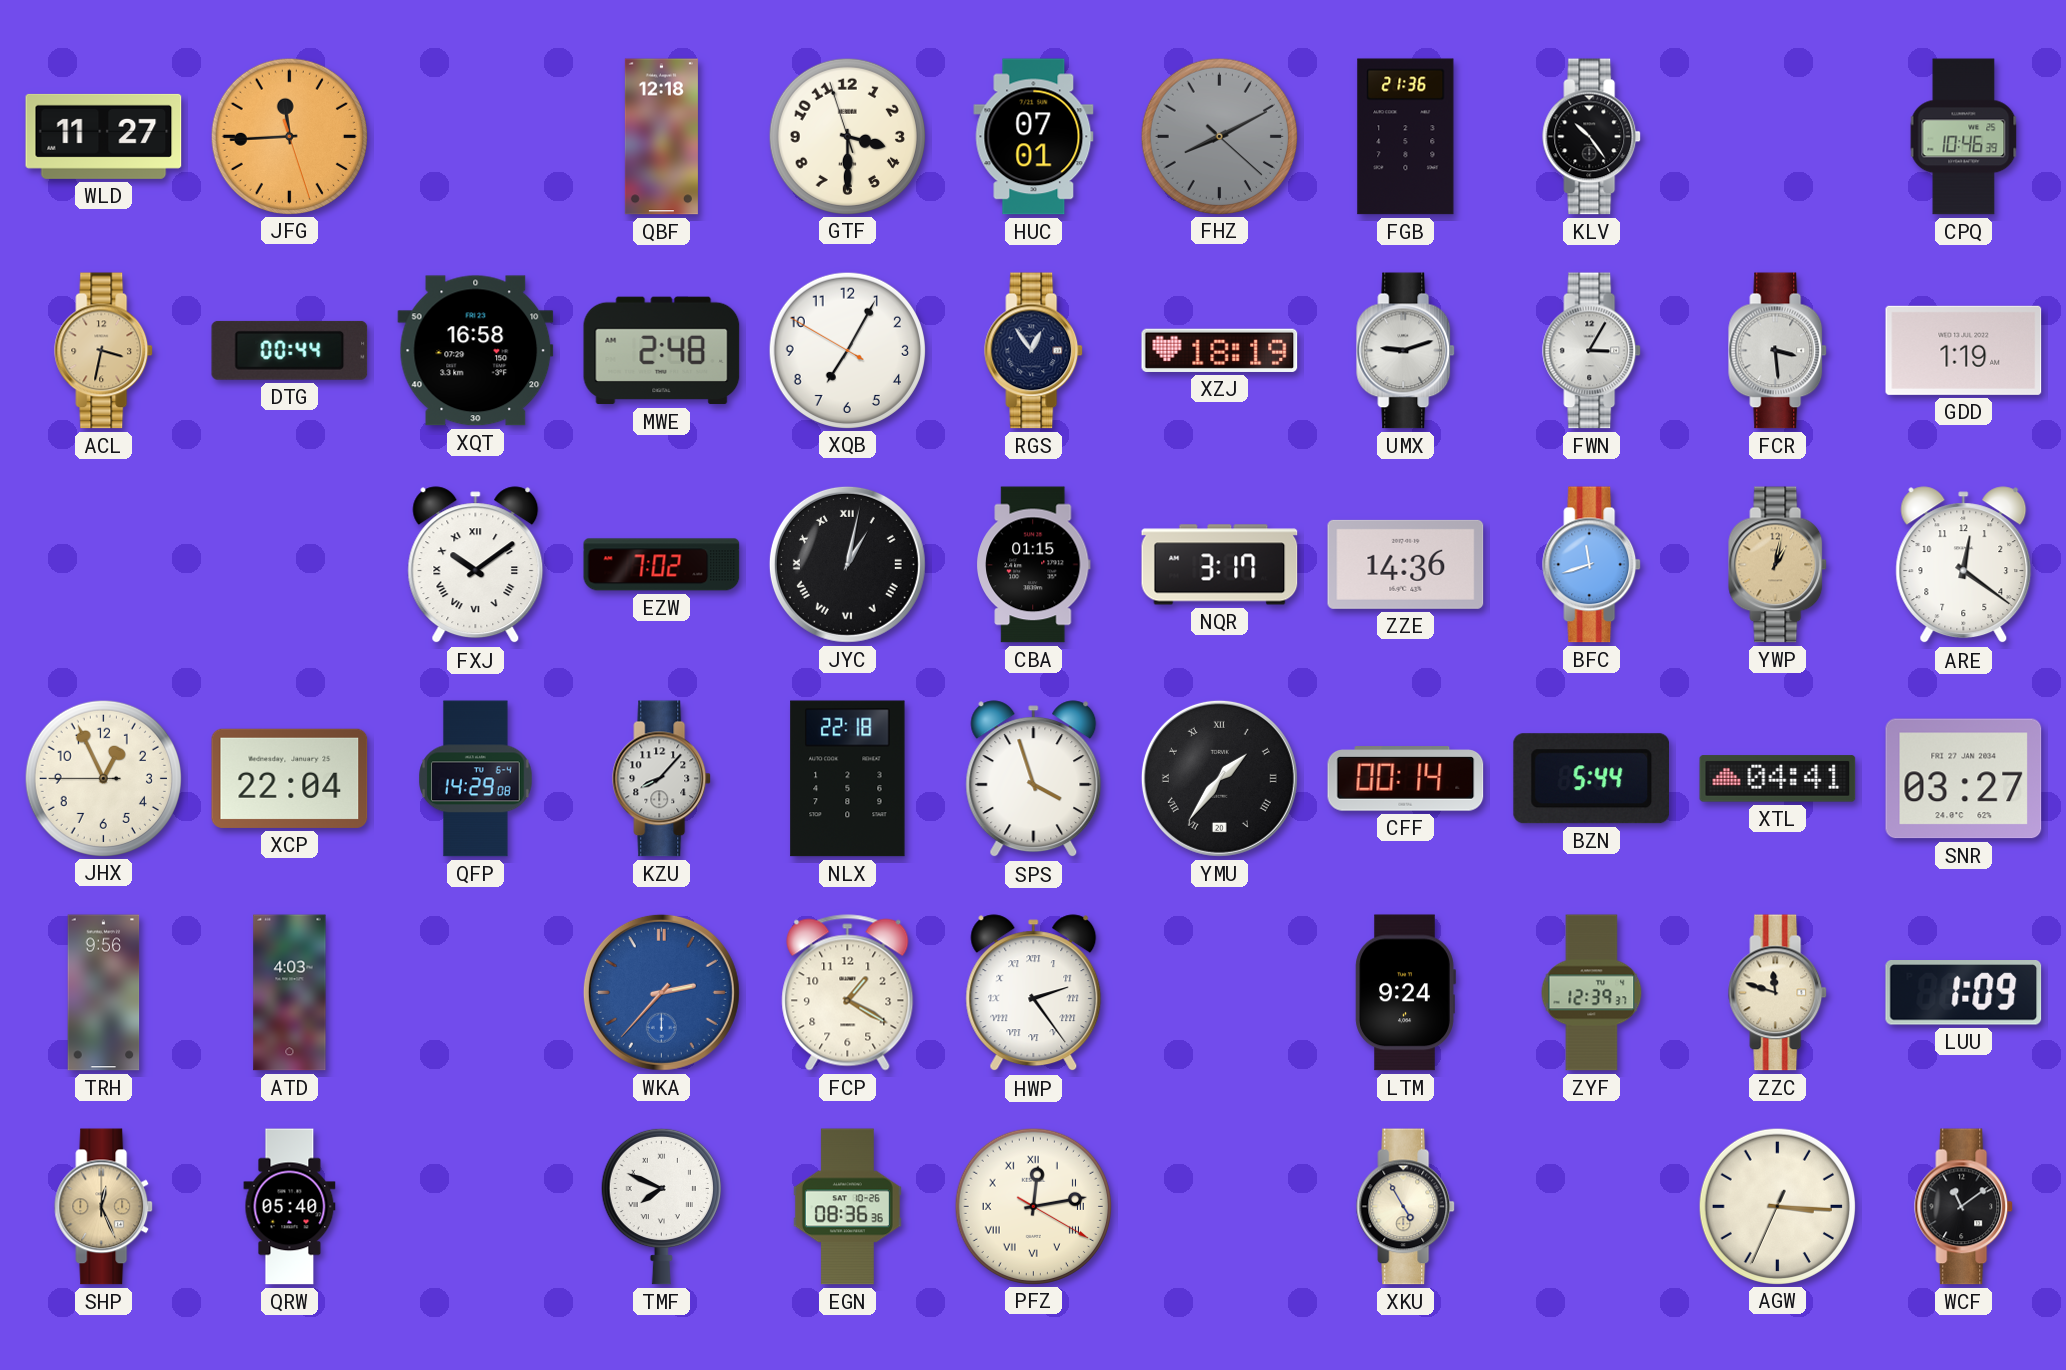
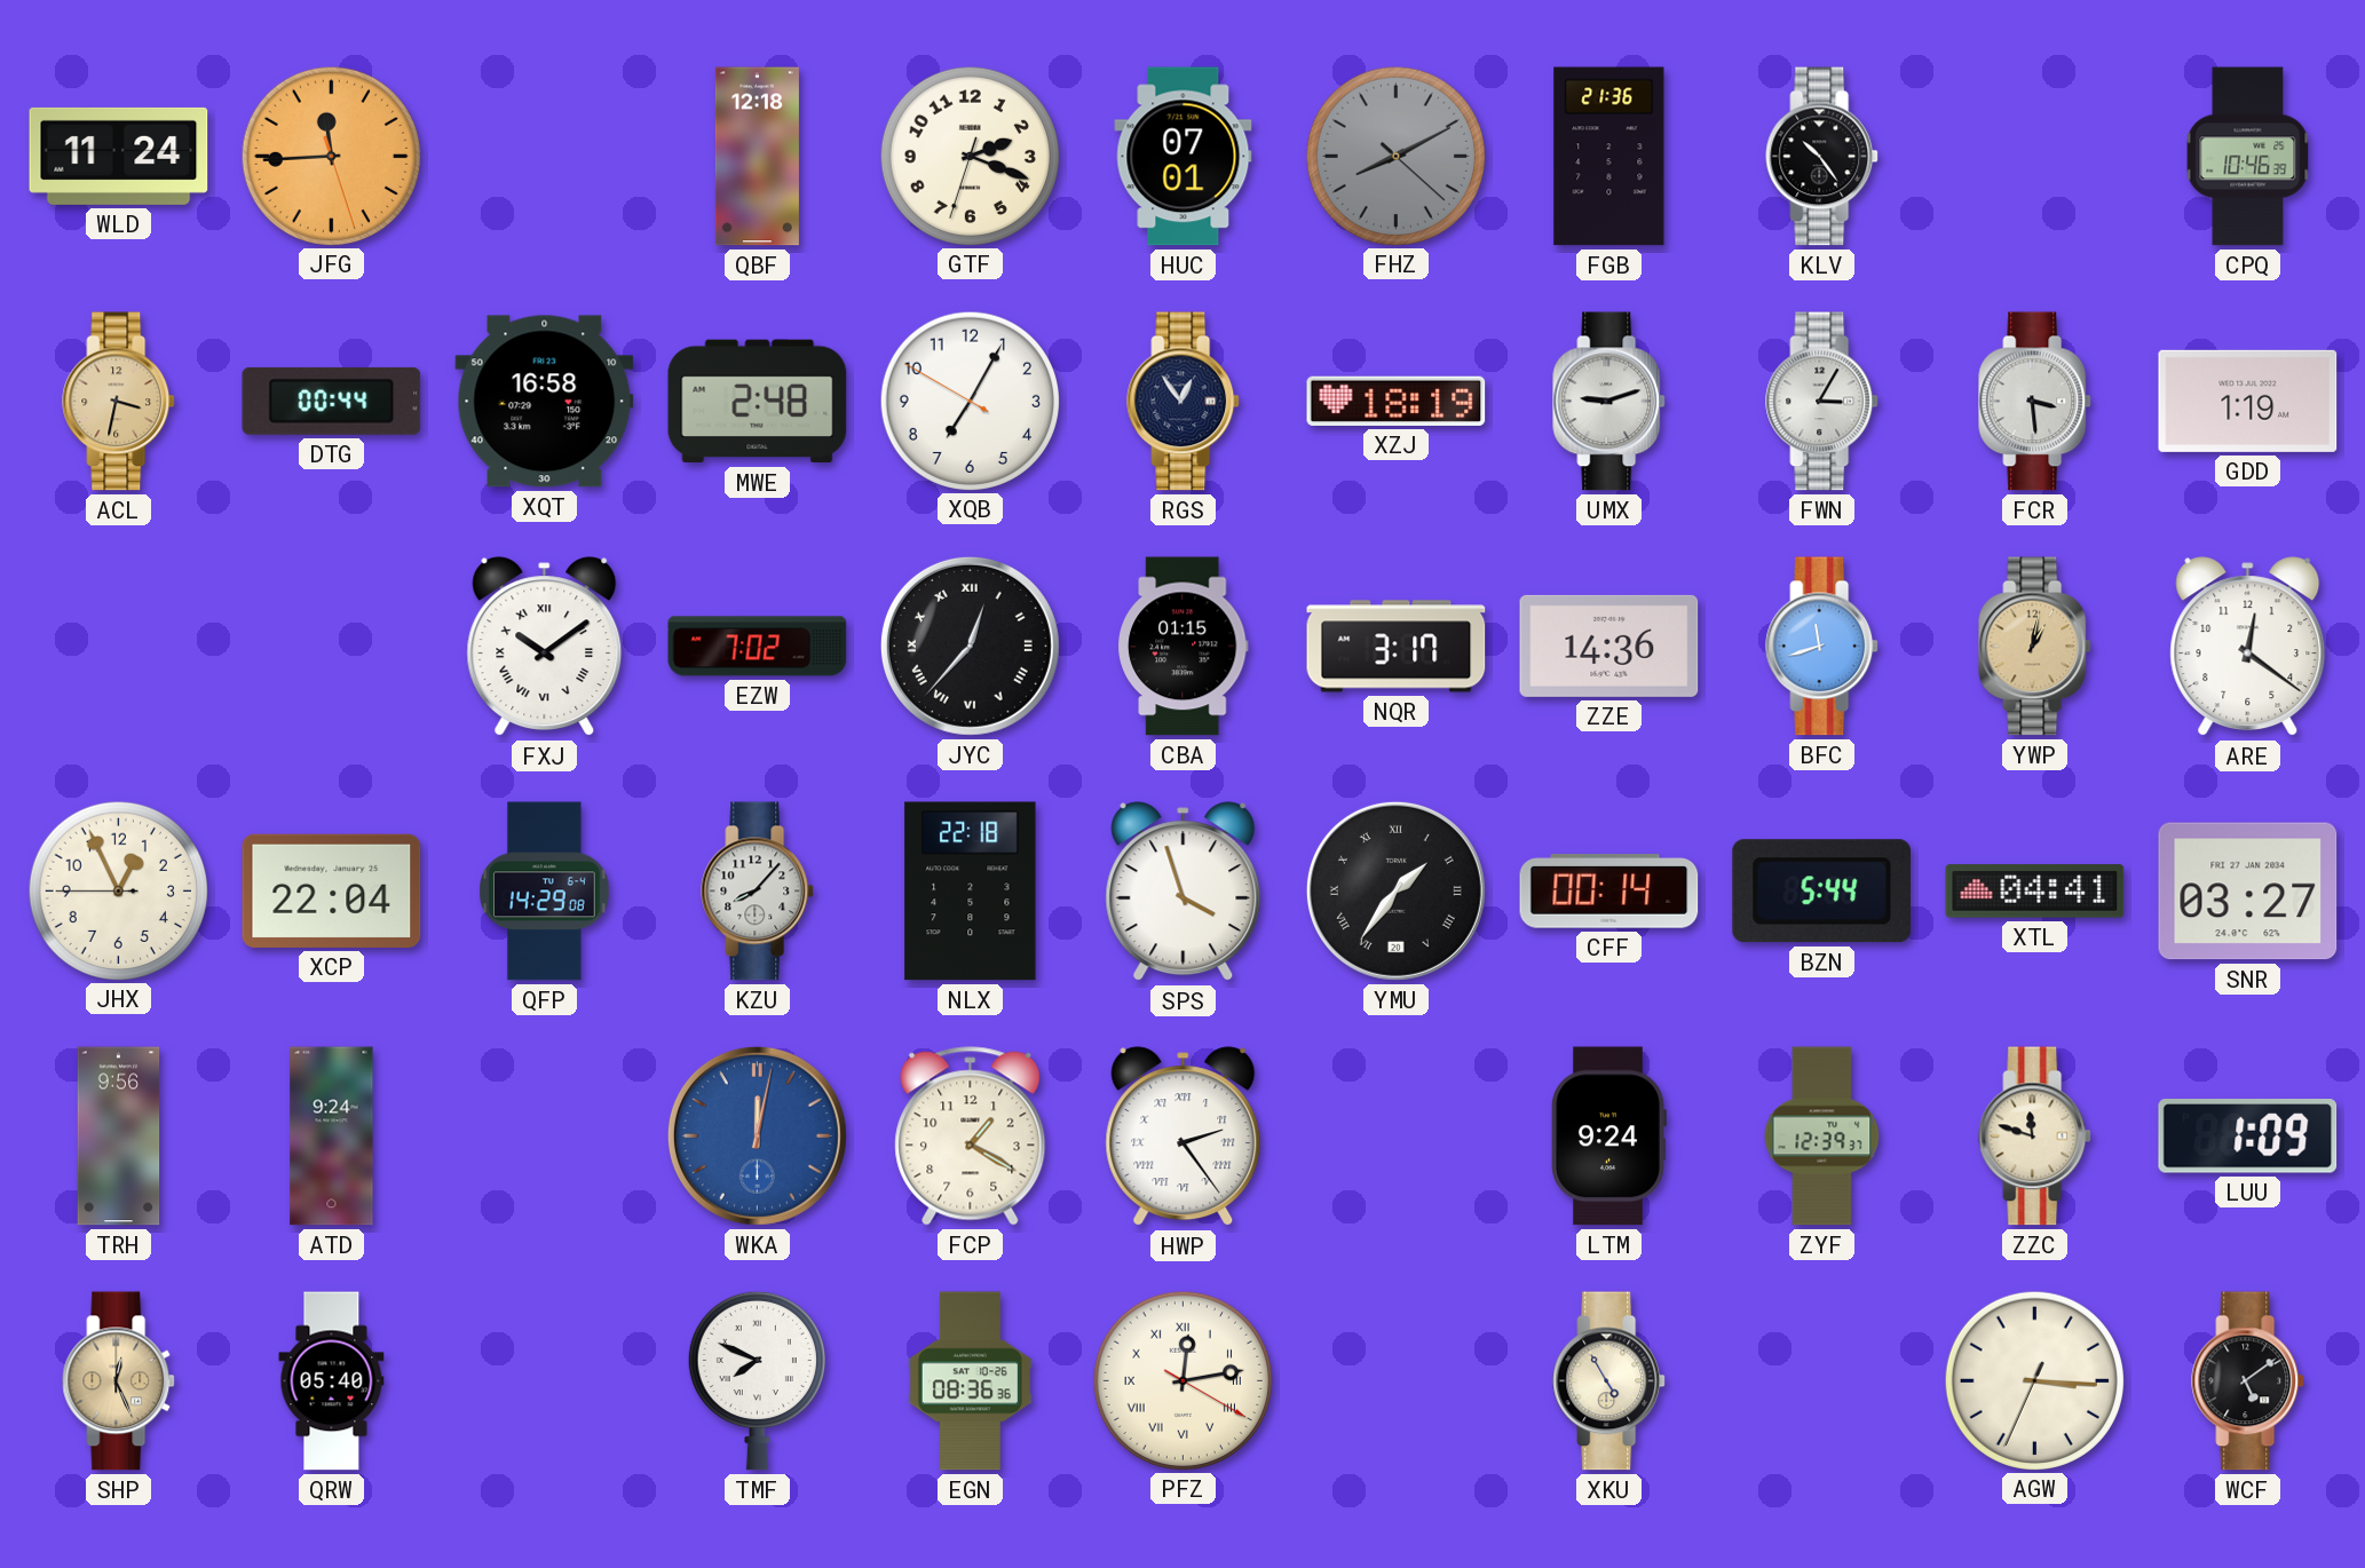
WLD: 11:27 -> 11:24
GTF: 3:29 -> 2:18
JYC: 1:02 -> 12:37
ATD: 4:03 -> 9:24
WKA: 2:37 -> 12:02
WCF: 11:09 -> 5:09
